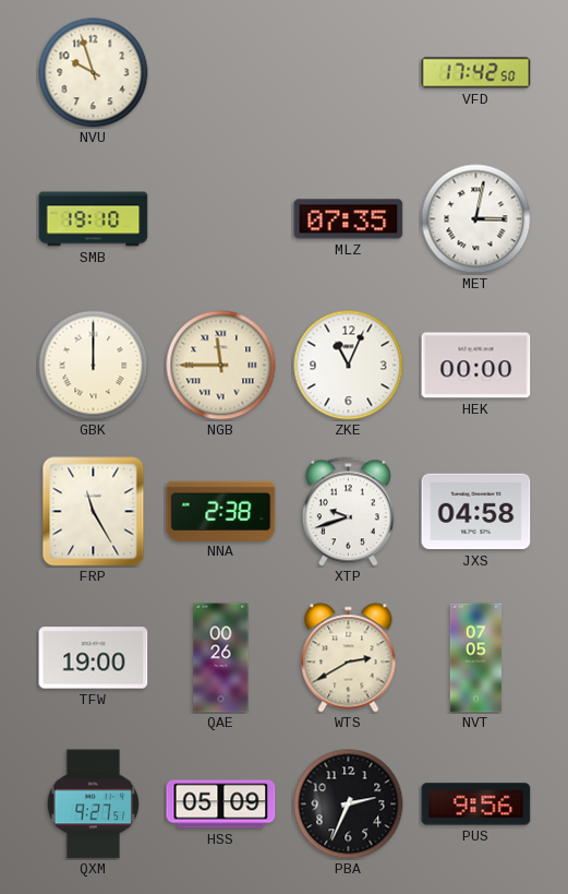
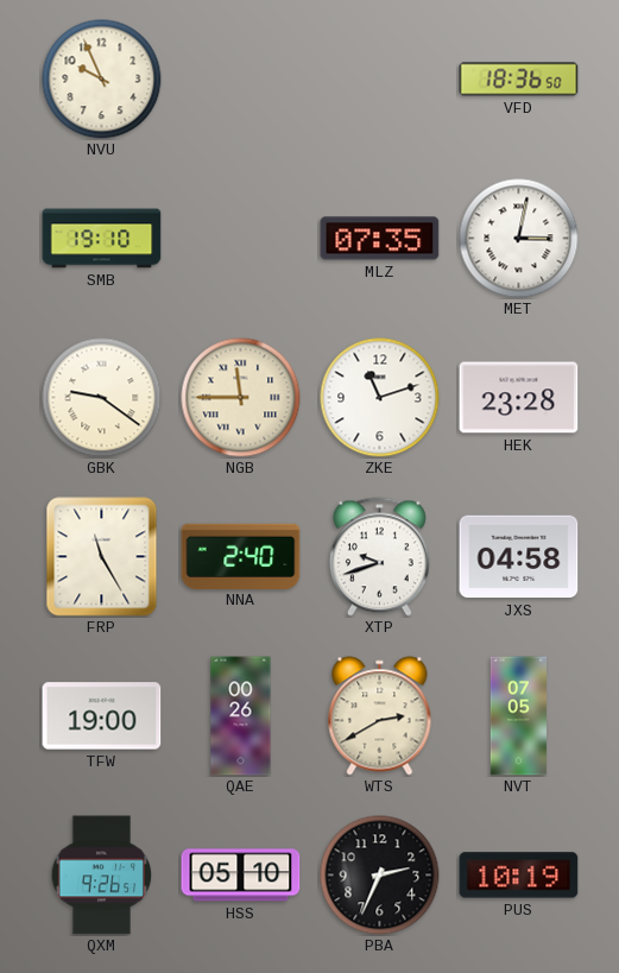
NVU: 9:57 -> 9:56
VFD: 17:42 -> 18:36
GBK: 12:00 -> 9:21
ZKE: 11:04 -> 11:12
HEK: 00:00 -> 23:28
NNA: 2:38 -> 2:40
QXM: 9:27 -> 9:26
HSS: 05:09 -> 05:10
PUS: 9:56 -> 10:19
